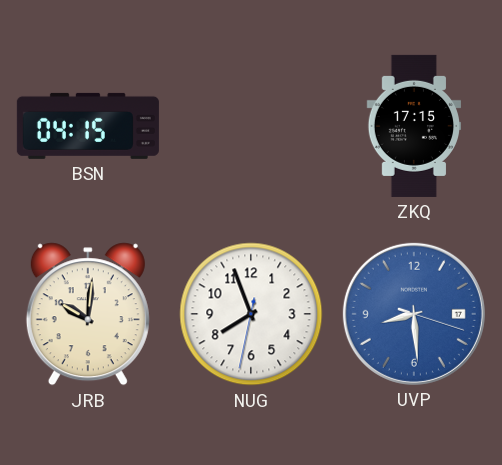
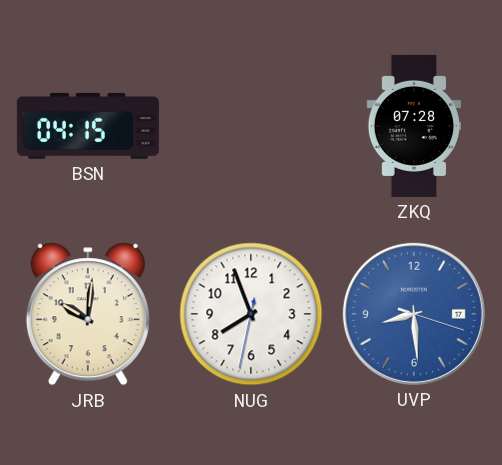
ZKQ: 17:15 -> 07:28
